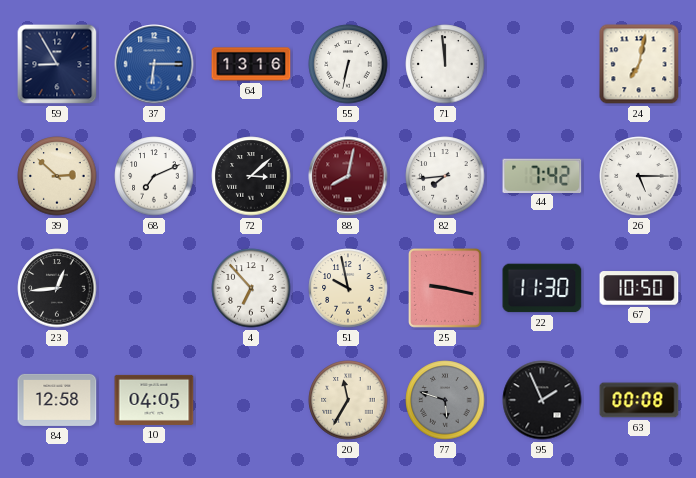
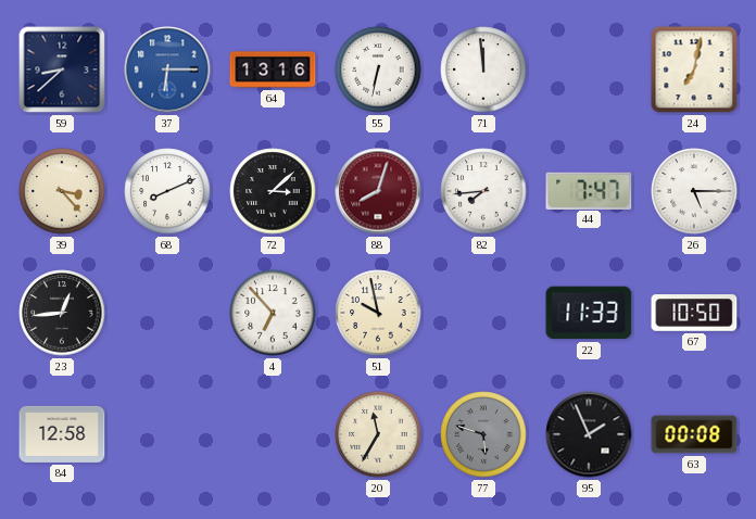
59: 8:55 -> 8:38
39: 2:52 -> 3:23
68: 7:11 -> 8:11
88: 8:02 -> 8:03
44: 7:42 -> 7:47
25: 9:17 -> none
22: 11:30 -> 11:33
10: 04:05 -> none
